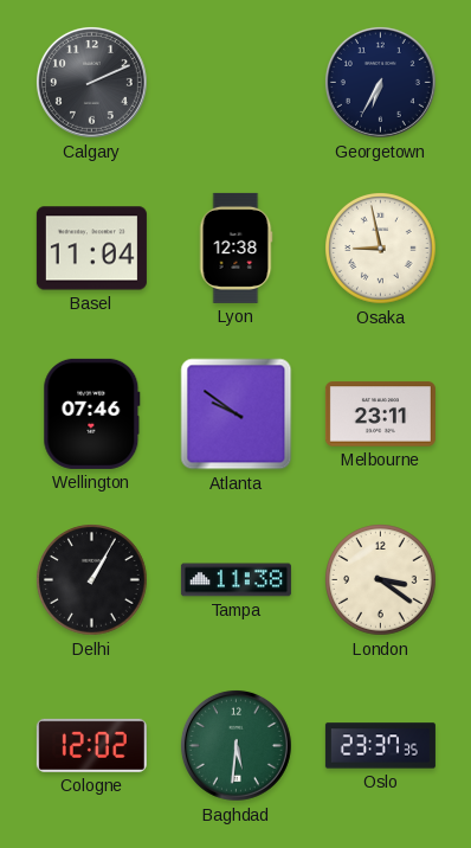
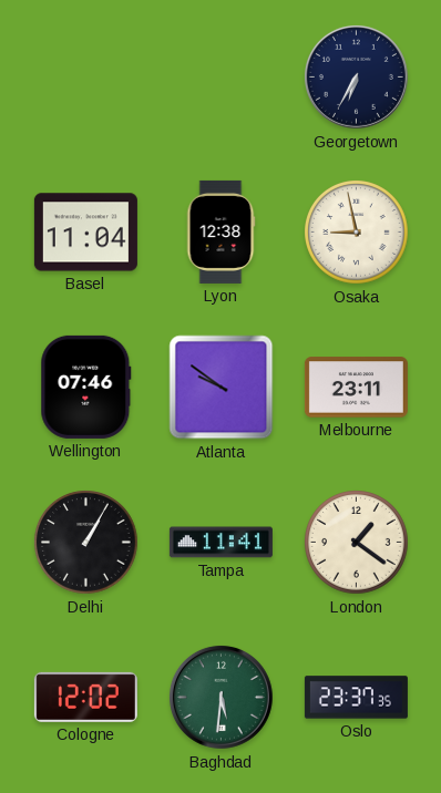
Calgary: 2:11 -> none
Tampa: 11:38 -> 11:41
London: 3:21 -> 1:21
